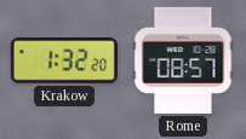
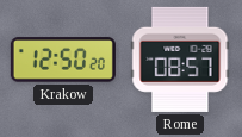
Krakow: 1:32 -> 12:50
